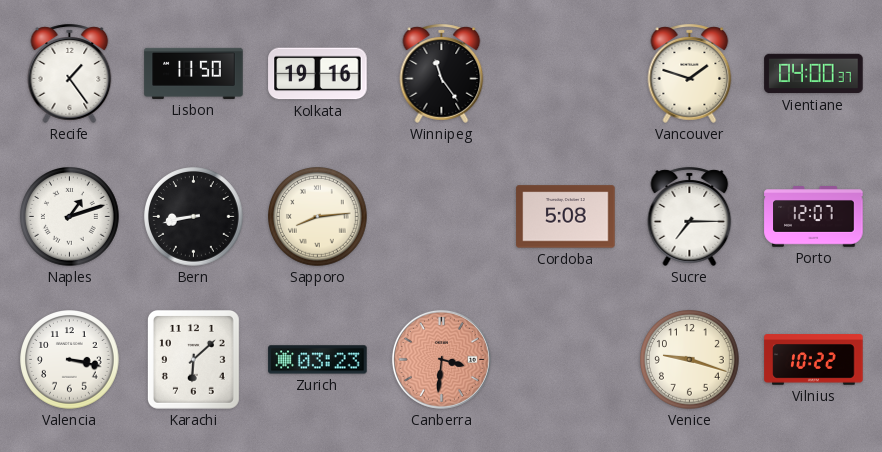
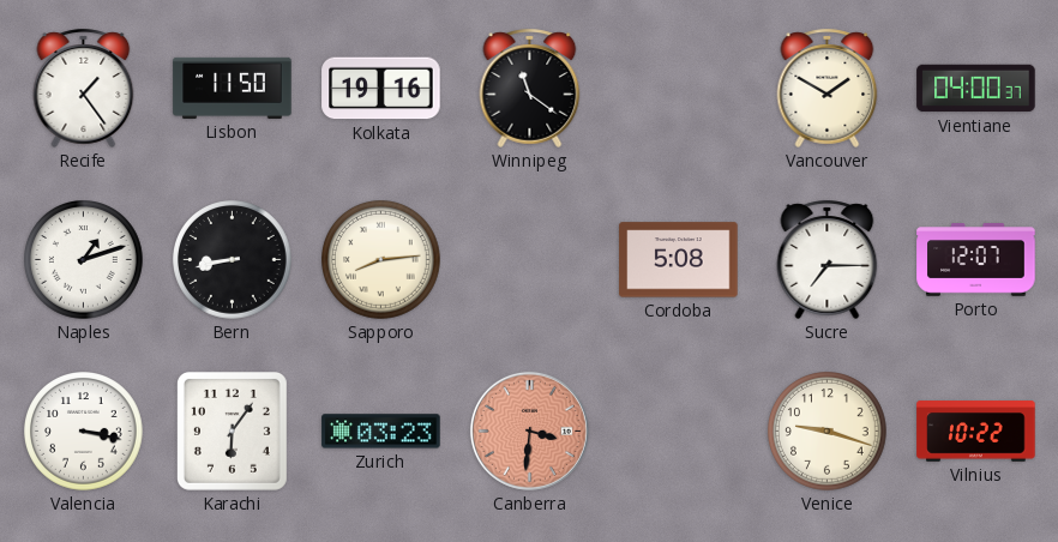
Winnipeg: 11:24 -> 11:21
Vancouver: 1:48 -> 1:50
Karachi: 6:08 -> 6:06
